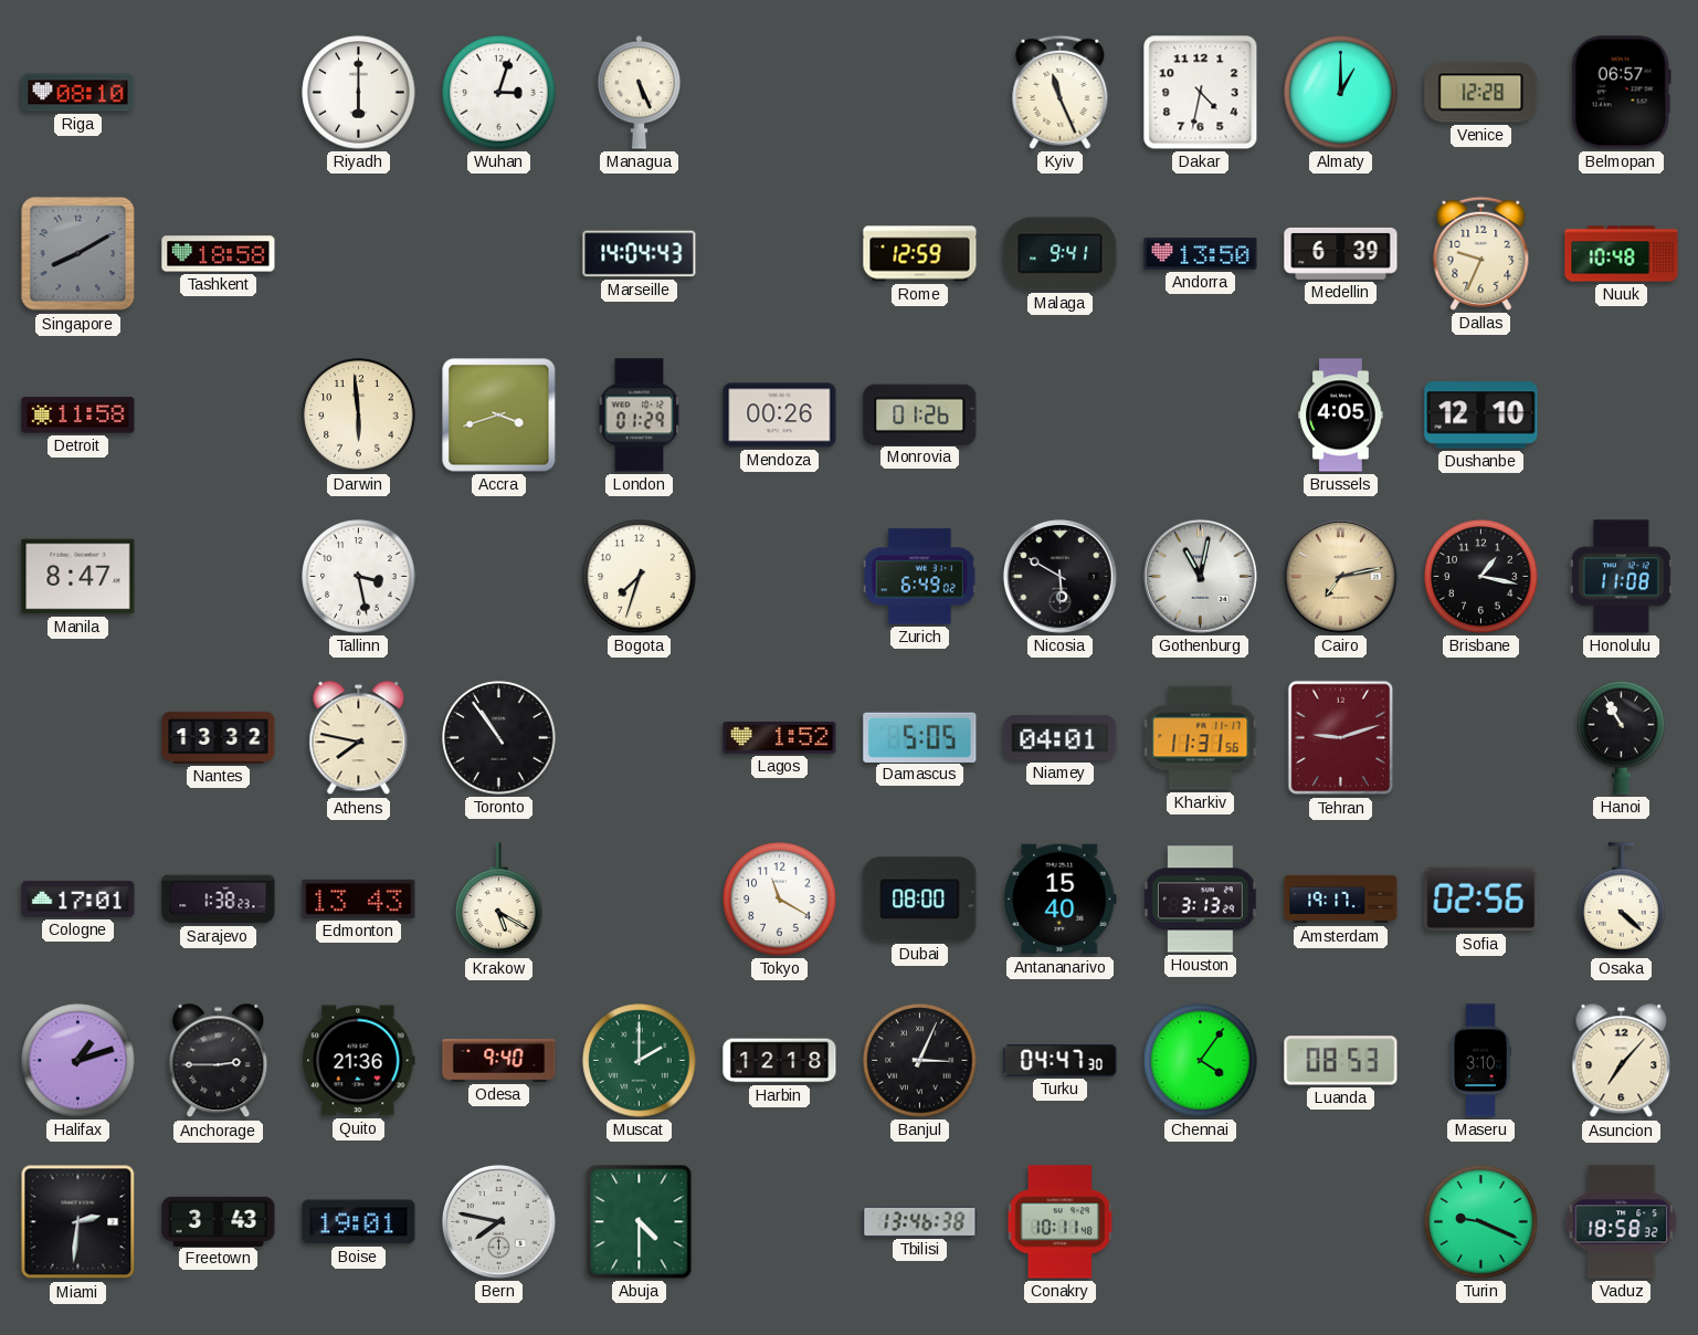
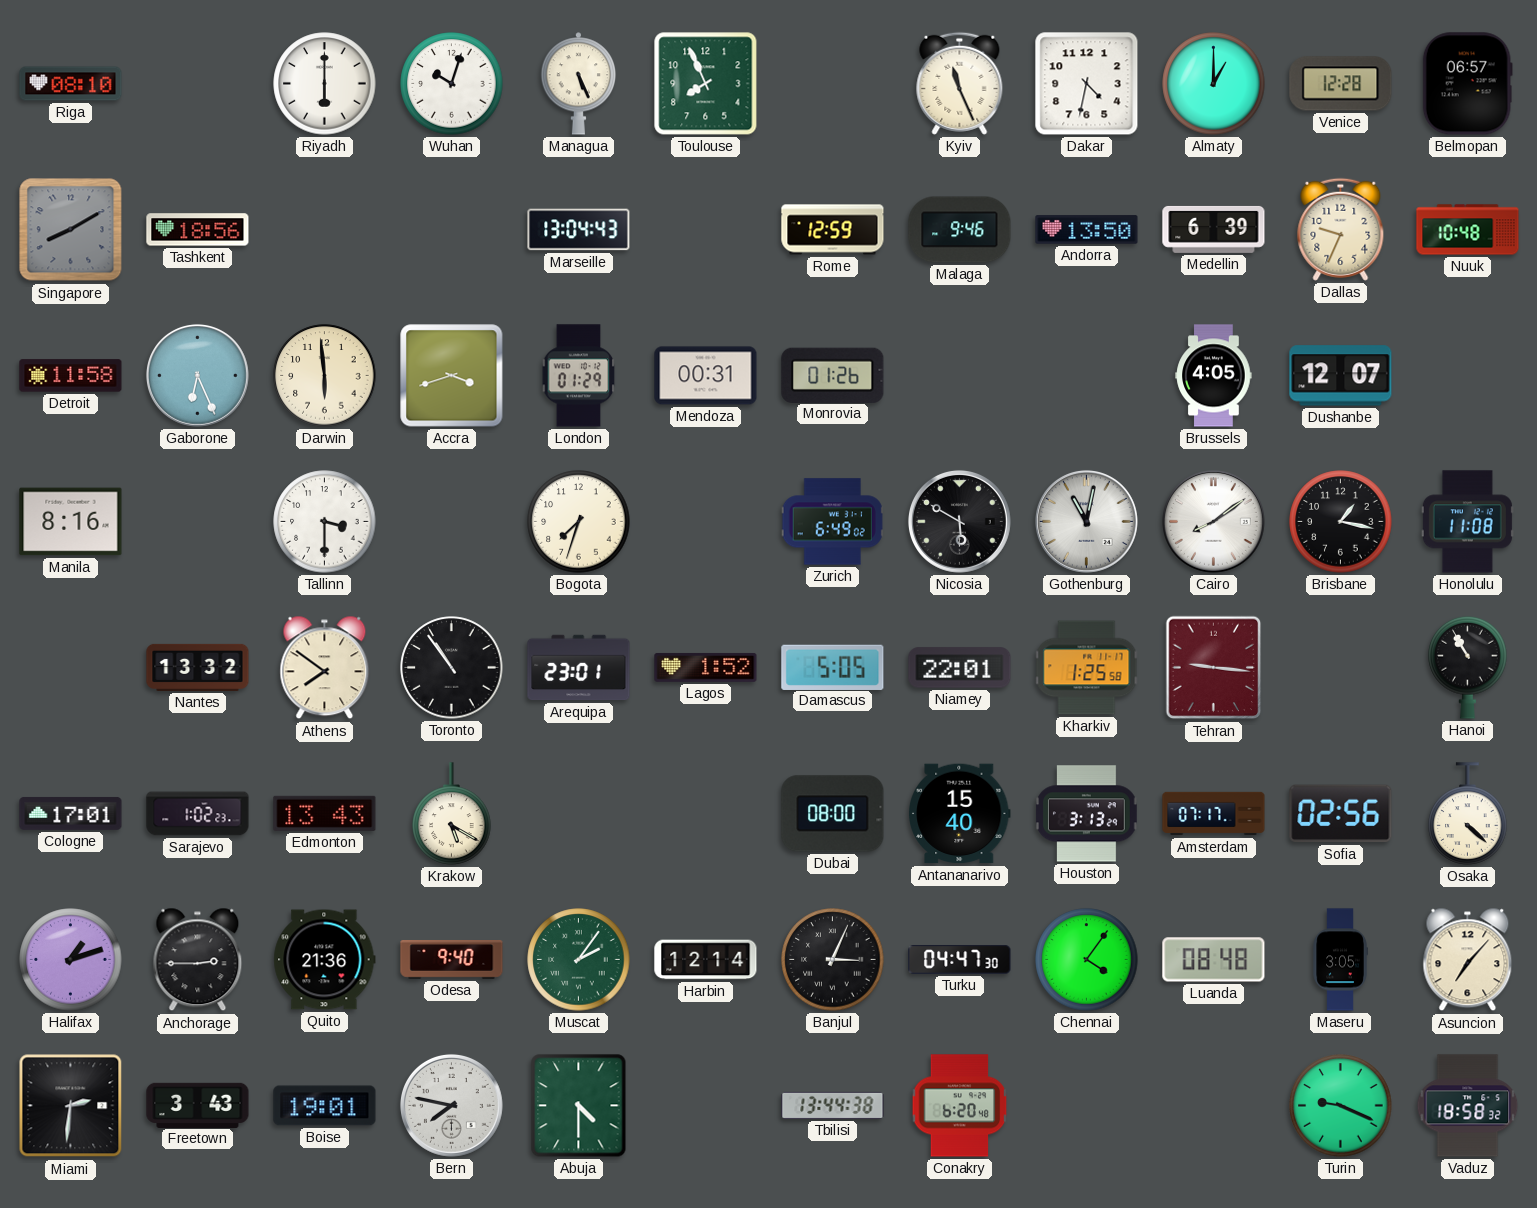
Wuhan: 3:03 -> 10:03
Toulouse: none -> 7:56
Tashkent: 18:58 -> 18:56
Marseille: 14:04 -> 13:04
Malaga: 9:41 -> 9:46
Gaborone: none -> 6:26
Mendoza: 00:26 -> 00:31
Dushanbe: 12:10 -> 12:07
Manila: 8:47 -> 8:16
Tallinn: 3:28 -> 3:30
Cairo: 7:13 -> 8:09
Cairo dial: champagne -> white
Athens: 7:47 -> 7:51
Arequipa: none -> 23:01
Niamey: 04:01 -> 22:01
Kharkiv: 11:31 -> 1:25
Tehran: 9:12 -> 9:16
Sarajevo: 1:38 -> 1:02
Tokyo: 11:20 -> none
Amsterdam: 19:17 -> 07:17
Muscat: 2:00 -> 2:06
Harbin: 12:18 -> 12:14
Luanda: 08:53 -> 08:48
Maseru: 3:10 -> 3:05
Tbilisi: 13:46 -> 13:44
Conakry: 10:11 -> 6:20
